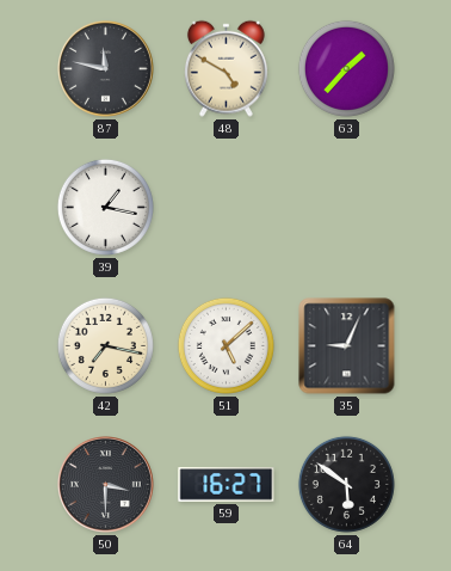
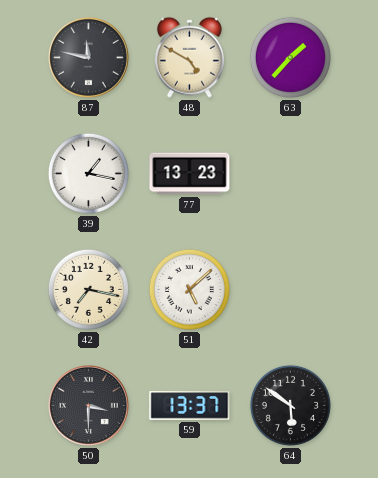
77: none -> 13:23
35: 9:04 -> none
59: 16:27 -> 13:37
